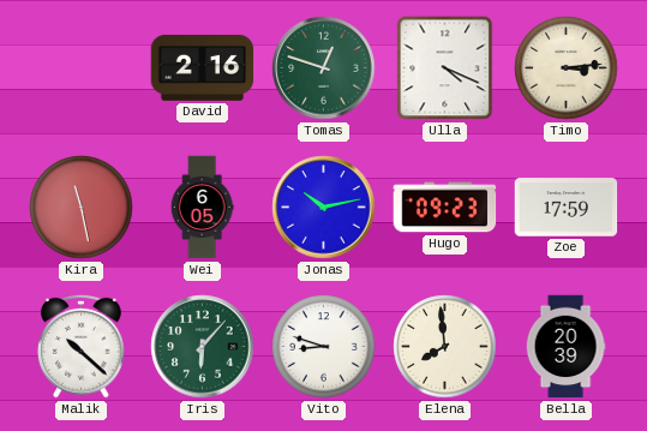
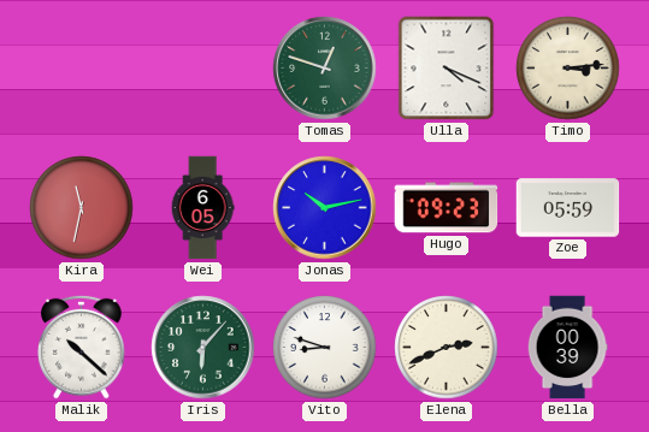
David: 2:16 -> none
Kira: 11:28 -> 11:32
Zoe: 17:59 -> 05:59
Elena: 7:59 -> 2:41
Bella: 20:39 -> 00:39
